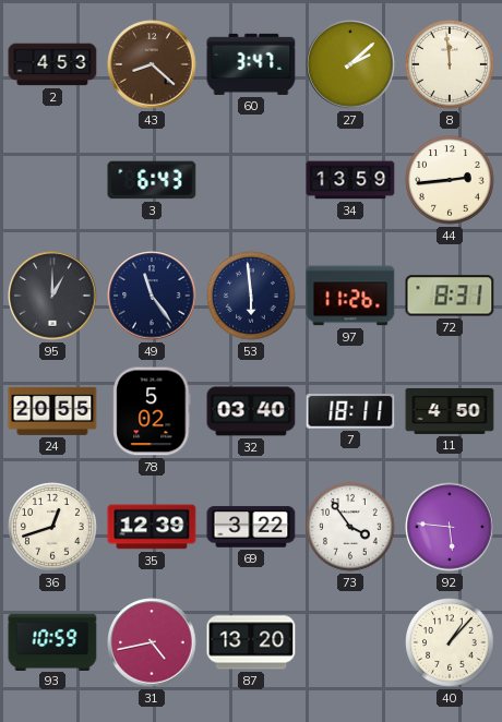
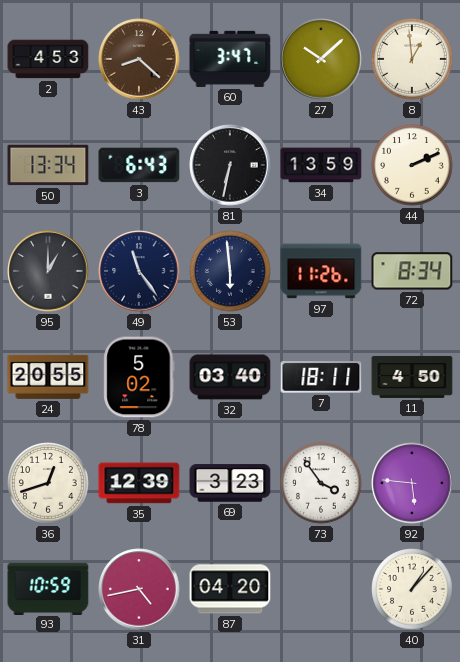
27: 2:08 -> 10:08
8: 11:59 -> 12:59
50: none -> 13:34
81: none -> 6:32
44: 2:44 -> 2:11
72: 8:31 -> 8:34
69: 3:22 -> 3:23
87: 13:20 -> 04:20
